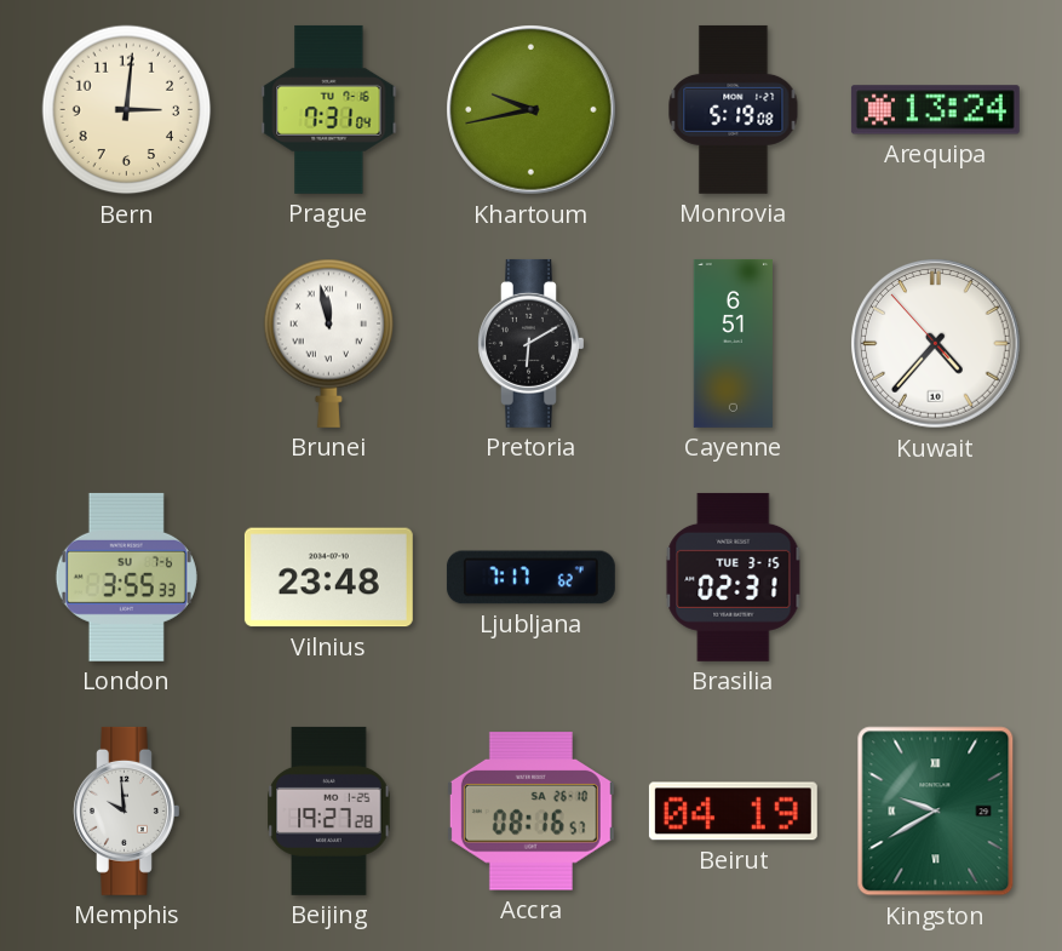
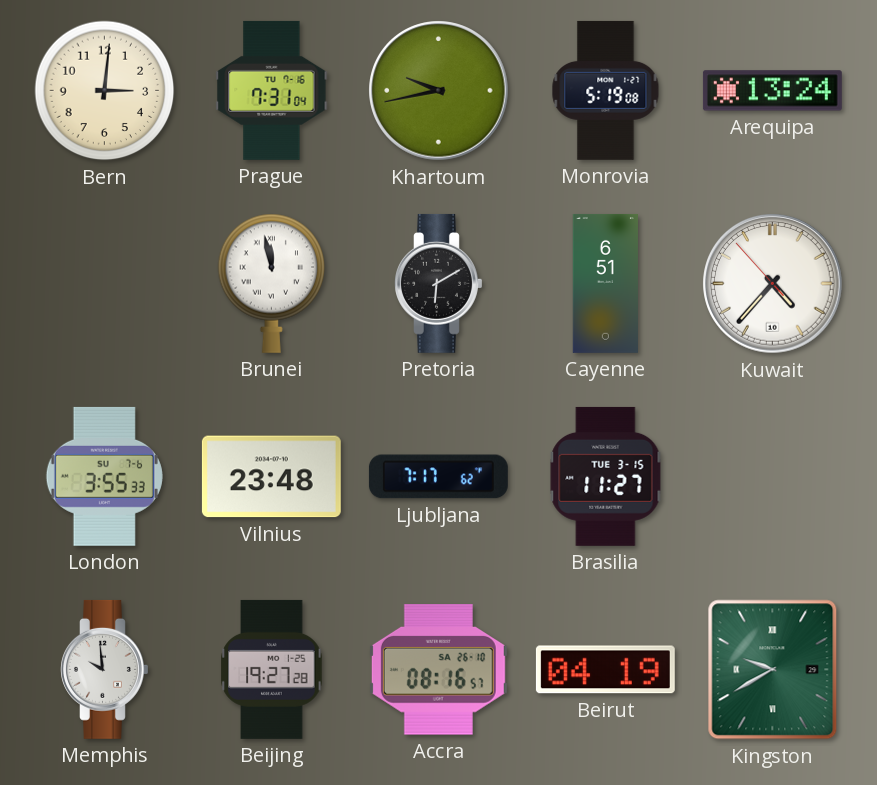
Brasilia: 02:31 -> 11:27
